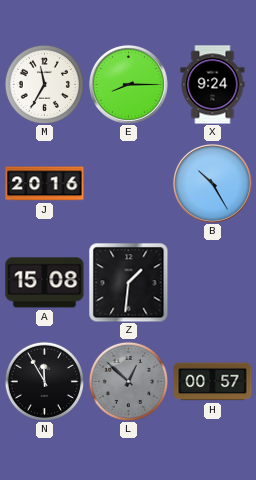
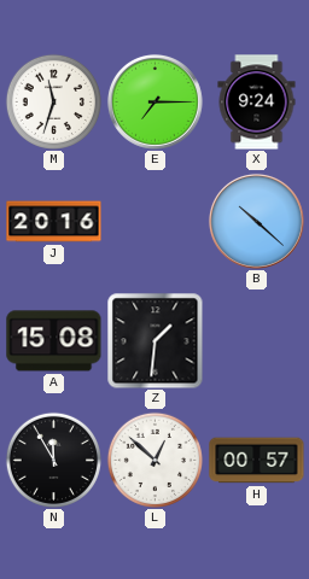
M: 11:35 -> 11:33
E: 8:15 -> 7:15
B: 10:25 -> 10:22
L dial: grey -> white
